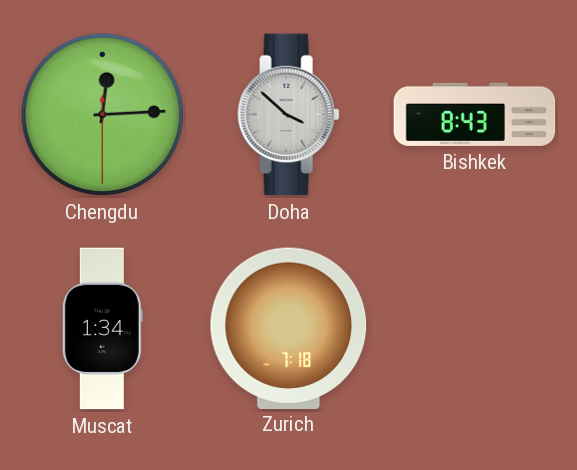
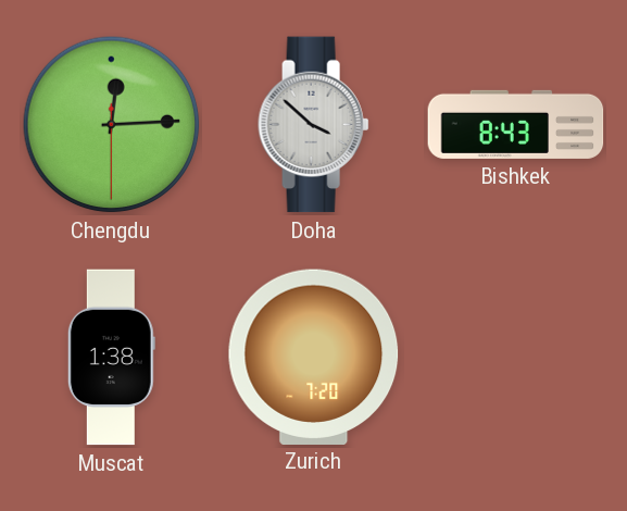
Muscat: 1:34 -> 1:38
Zurich: 7:18 -> 7:20
